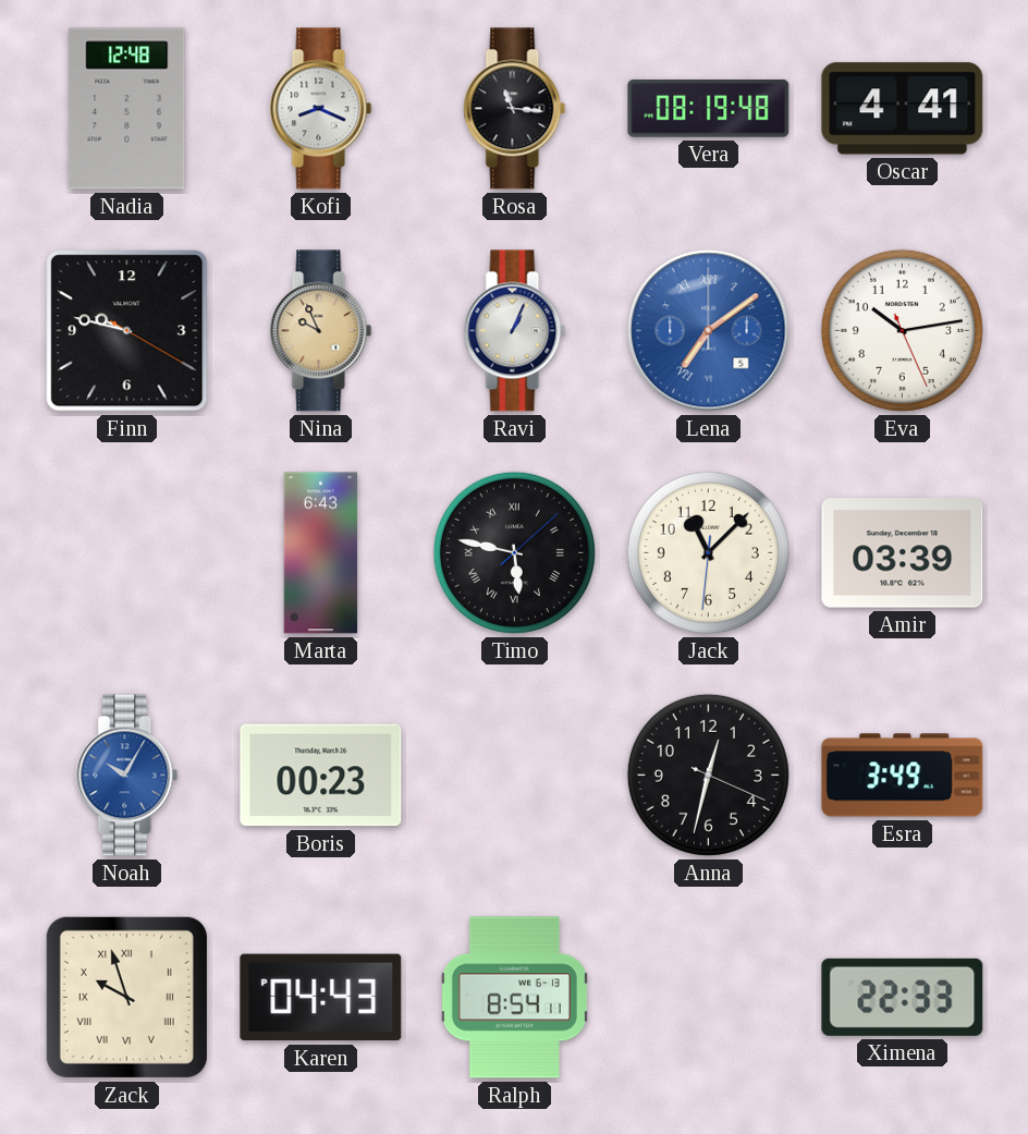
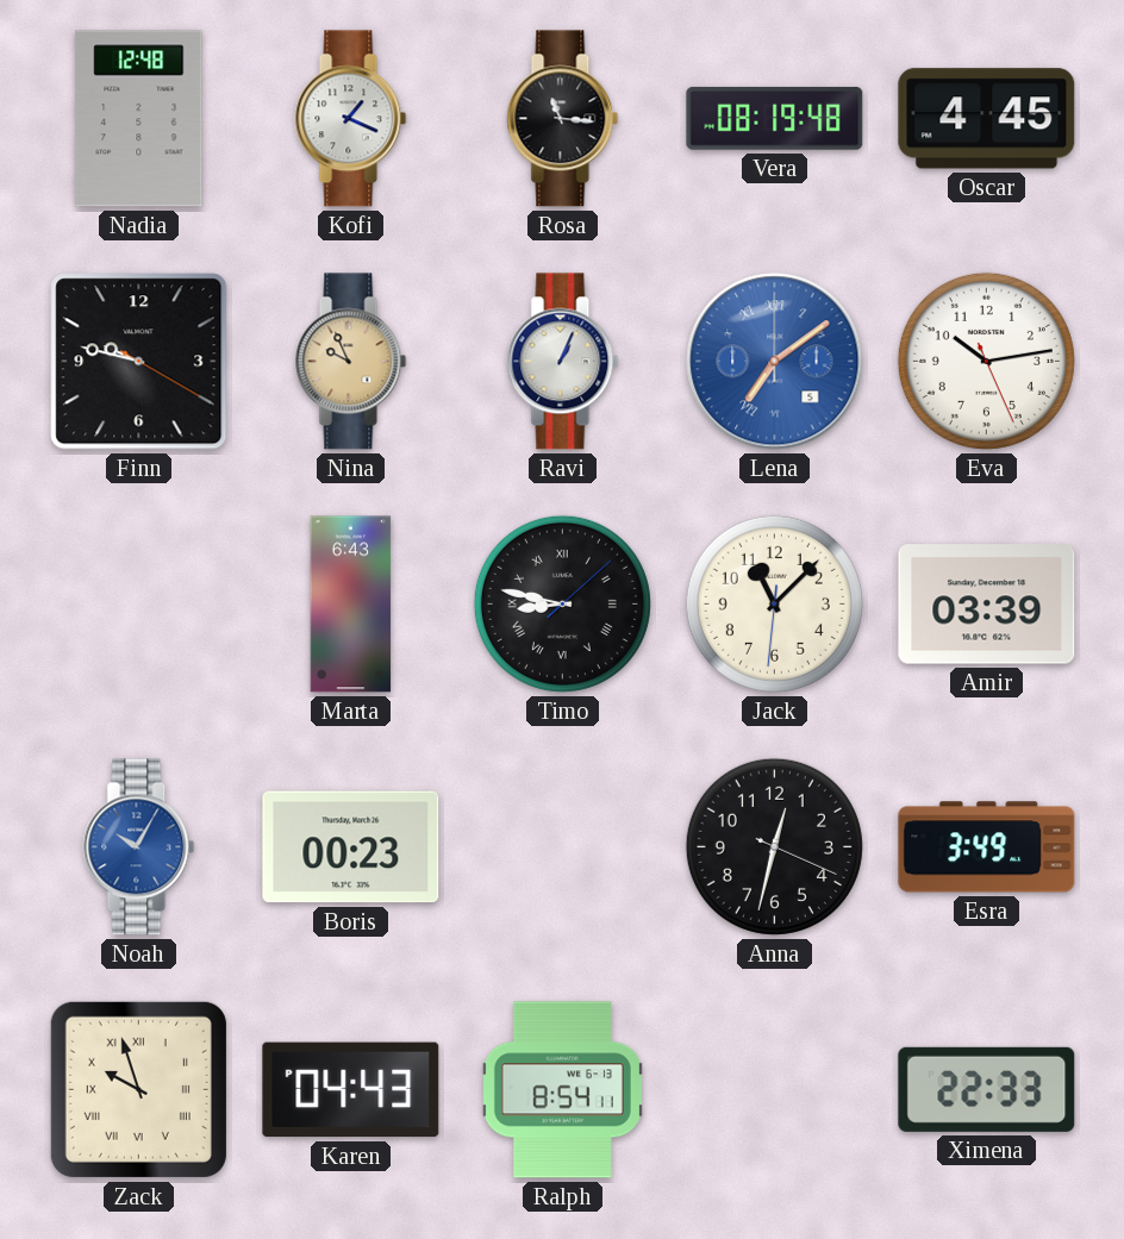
Kofi: 8:19 -> 1:19
Oscar: 4:41 -> 4:45
Timo: 5:47 -> 8:47
